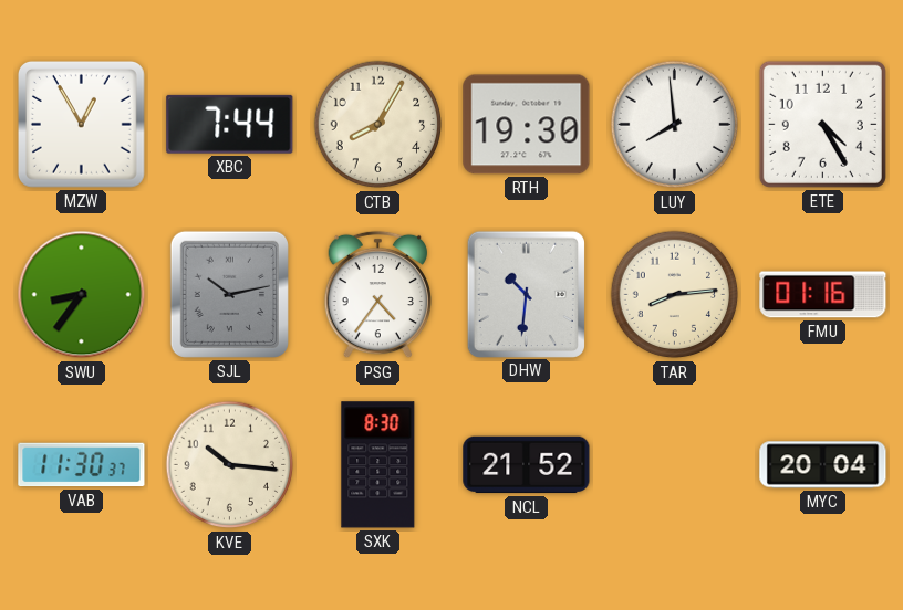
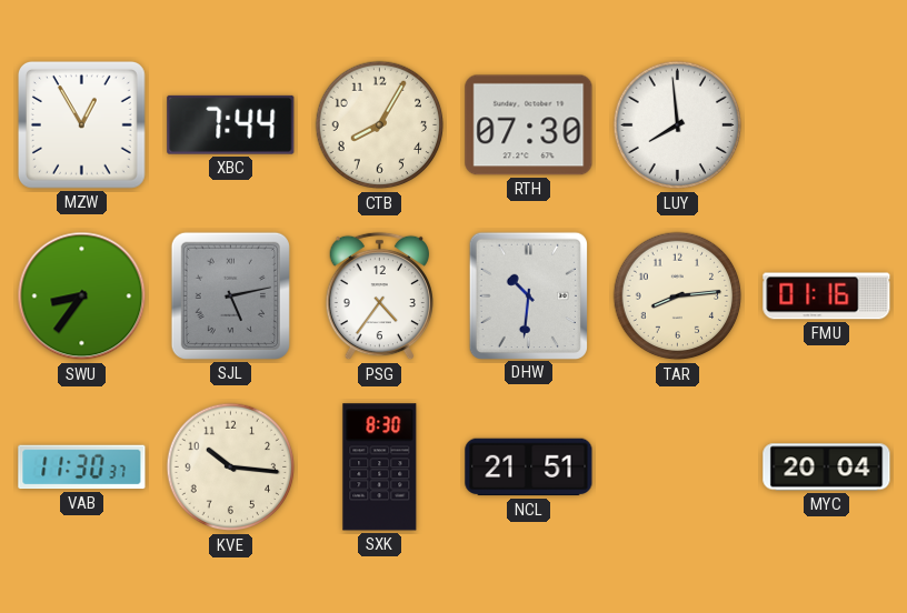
RTH: 19:30 -> 07:30
ETE: 4:25 -> none
SJL: 10:13 -> 5:13
NCL: 21:52 -> 21:51
